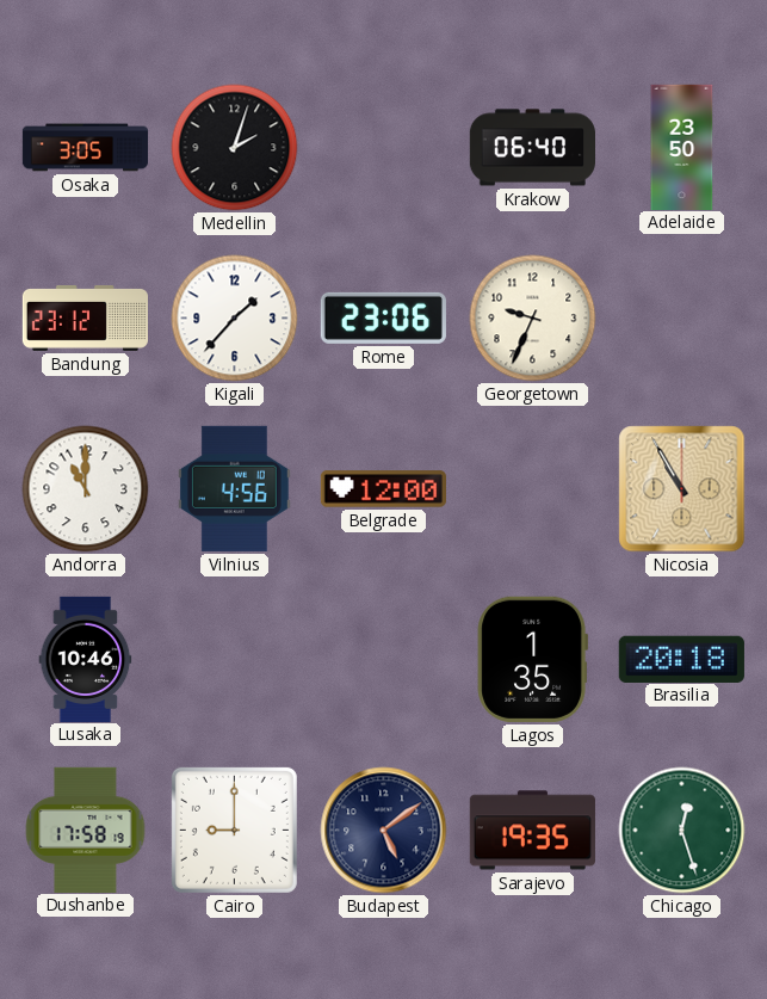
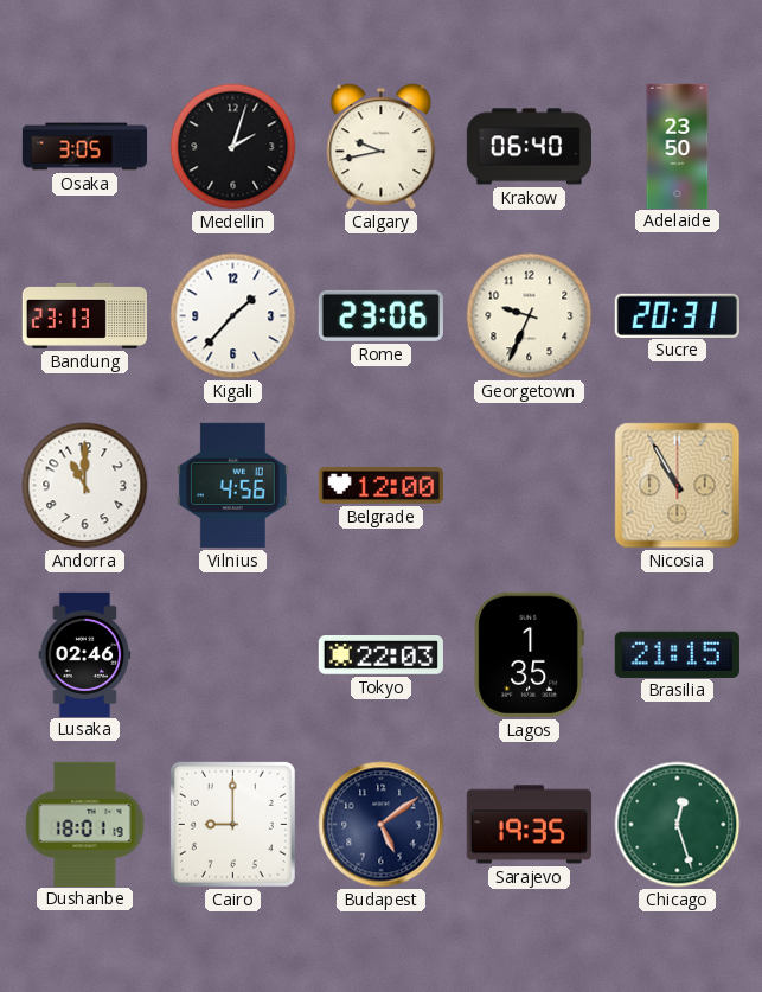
Calgary: none -> 9:43
Bandung: 23:12 -> 23:13
Sucre: none -> 20:31
Lusaka: 10:46 -> 02:46
Tokyo: none -> 22:03
Brasilia: 20:18 -> 21:15
Dushanbe: 17:58 -> 18:01
